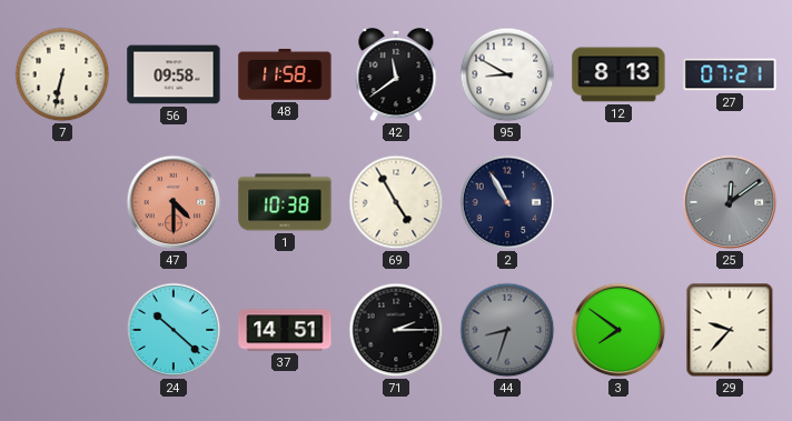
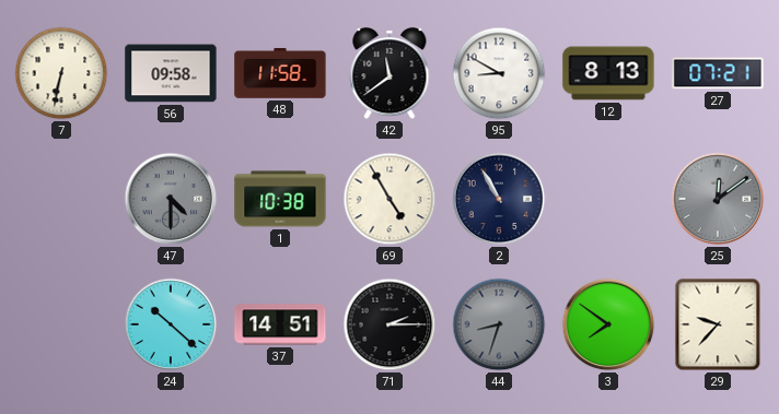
47 dial: salmon -> grey
